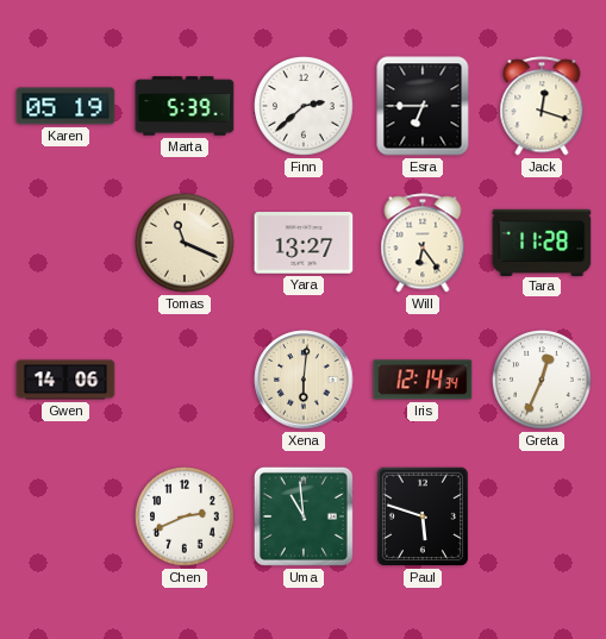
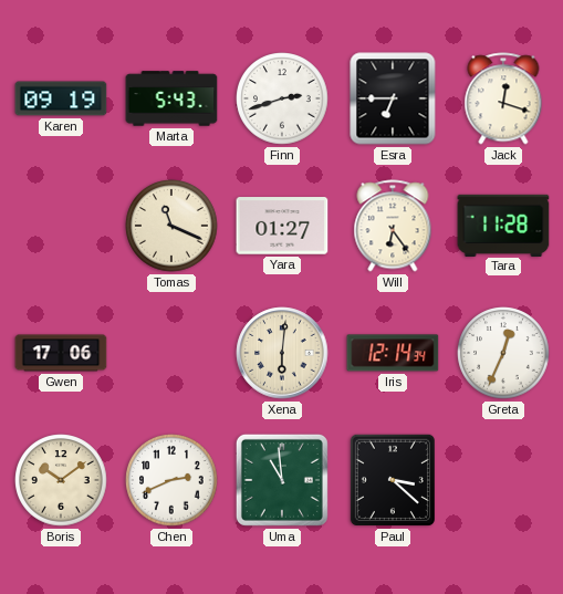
Karen: 05:19 -> 09:19
Marta: 5:39 -> 5:43
Finn: 2:38 -> 2:42
Yara: 13:27 -> 01:27
Gwen: 14:06 -> 17:06
Boris: none -> 10:09
Paul: 5:48 -> 3:22
